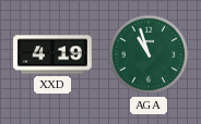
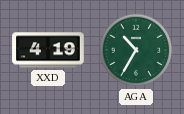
AGA: 10:57 -> 10:35
